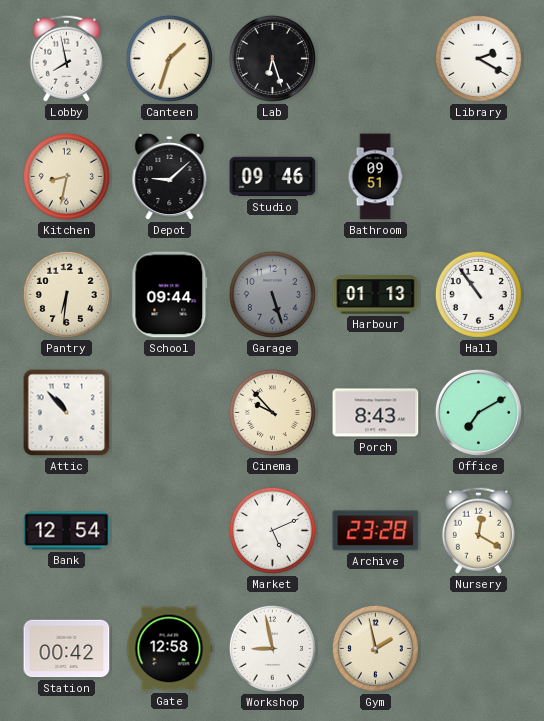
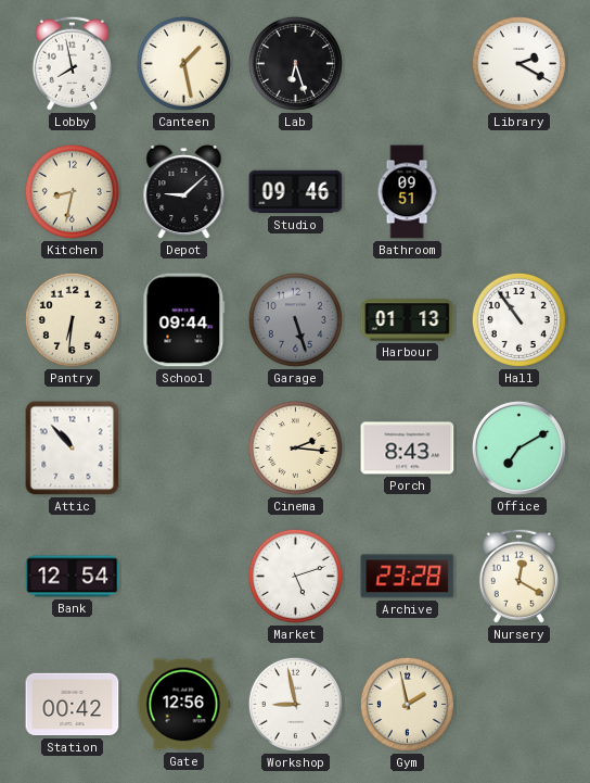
Canteen: 1:33 -> 1:28
Cinema: 9:53 -> 2:16
Market: 5:11 -> 5:12
Gate: 12:58 -> 12:56
